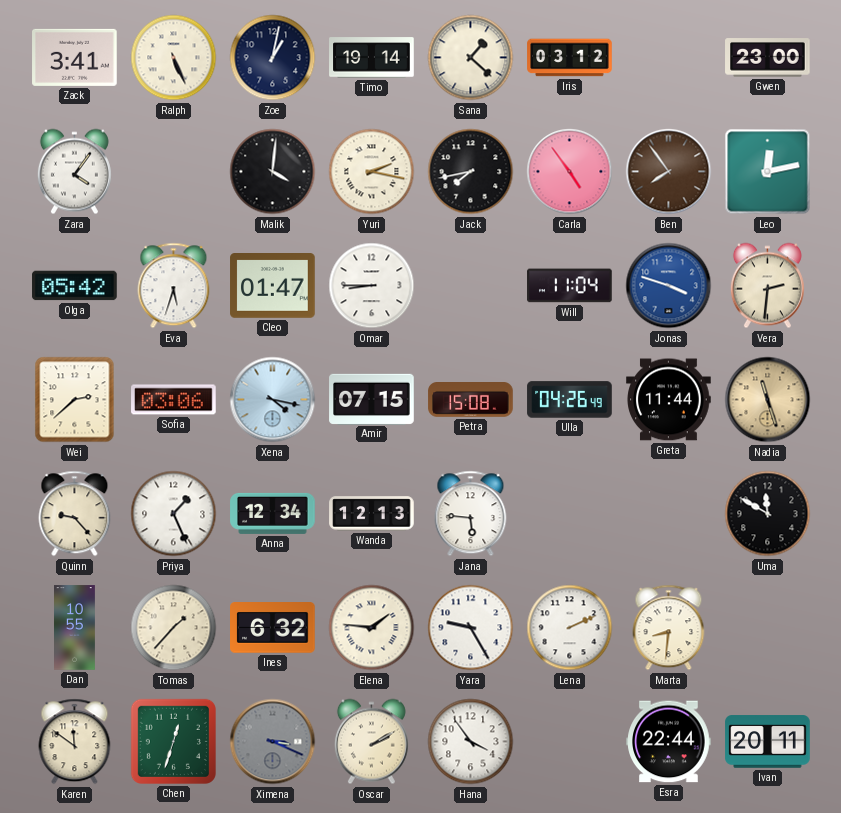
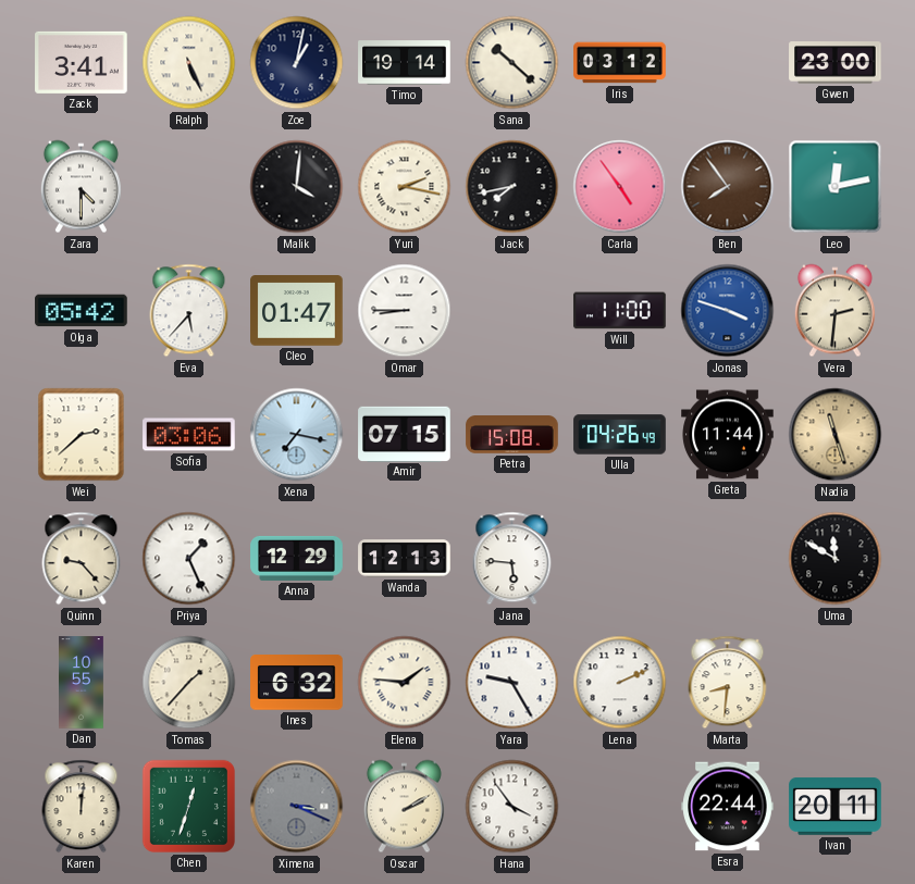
Sana: 1:22 -> 10:22
Zara: 4:06 -> 4:30
Eva: 5:33 -> 5:37
Will: 11:04 -> 11:00
Xena: 4:17 -> 7:17
Anna: 12:34 -> 12:29
Karen: 11:51 -> 12:01
